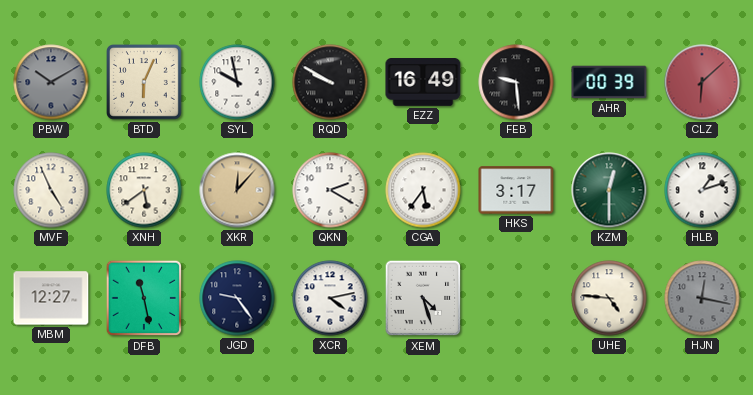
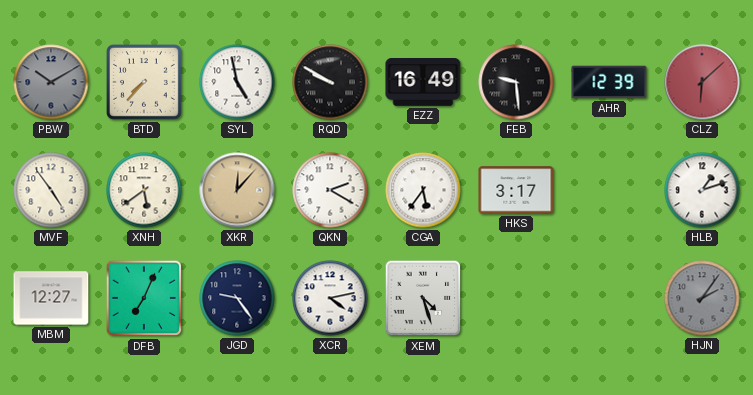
BTD: 6:04 -> 7:37
SYL: 9:58 -> 4:58
AHR: 00:39 -> 12:39
MVF: 4:56 -> 4:54
KZM: 12:30 -> none
DFB: 11:28 -> 7:04
UHE: 4:46 -> none
HJN: 12:17 -> 2:06
